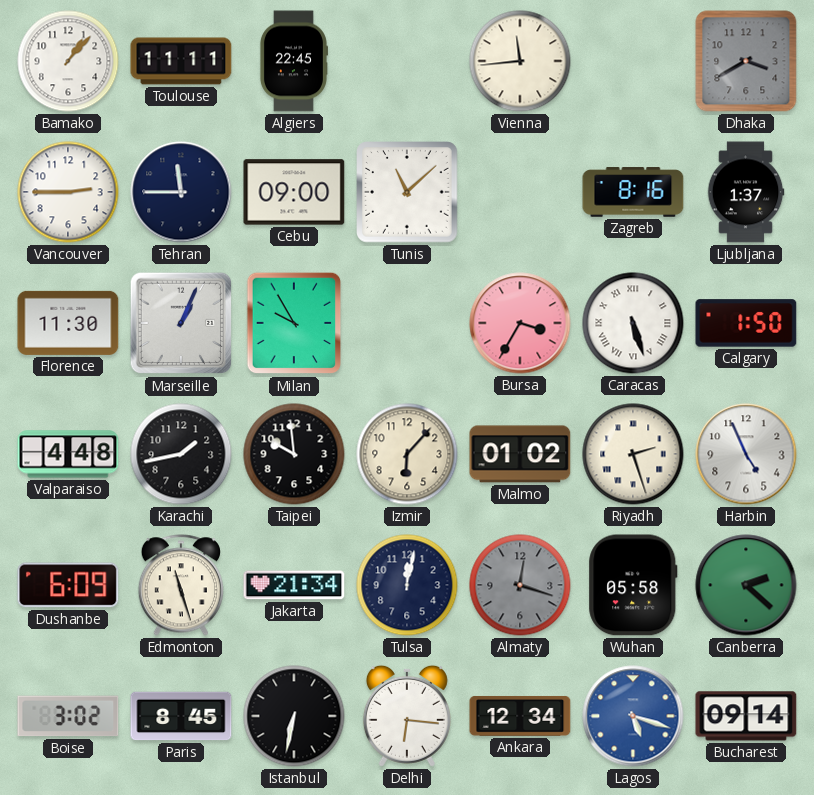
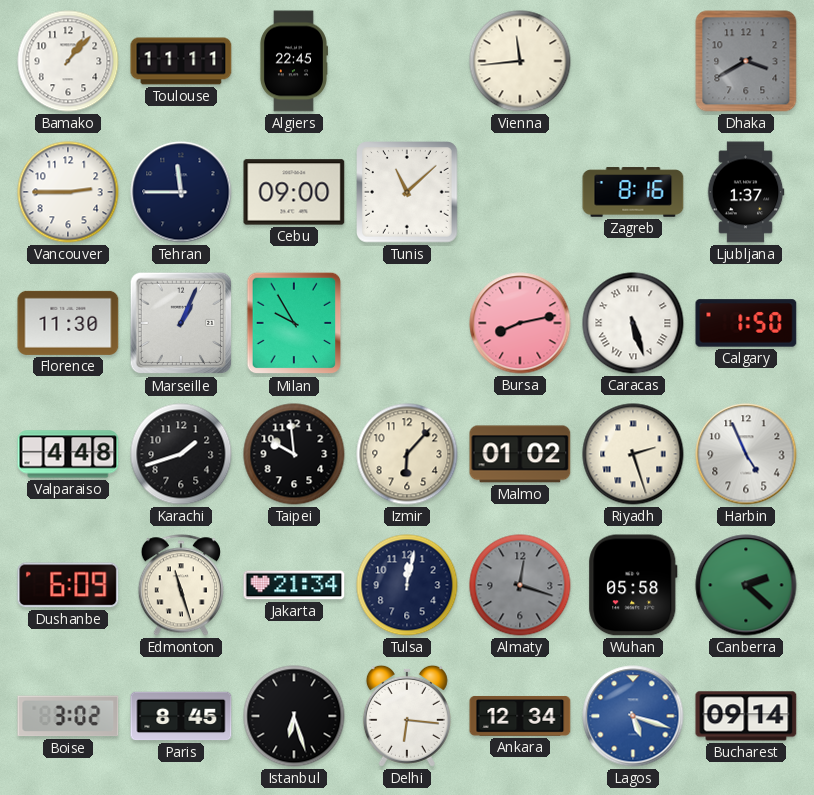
Bursa: 3:35 -> 8:13
Karachi: 1:43 -> 1:42
Istanbul: 6:32 -> 6:27
